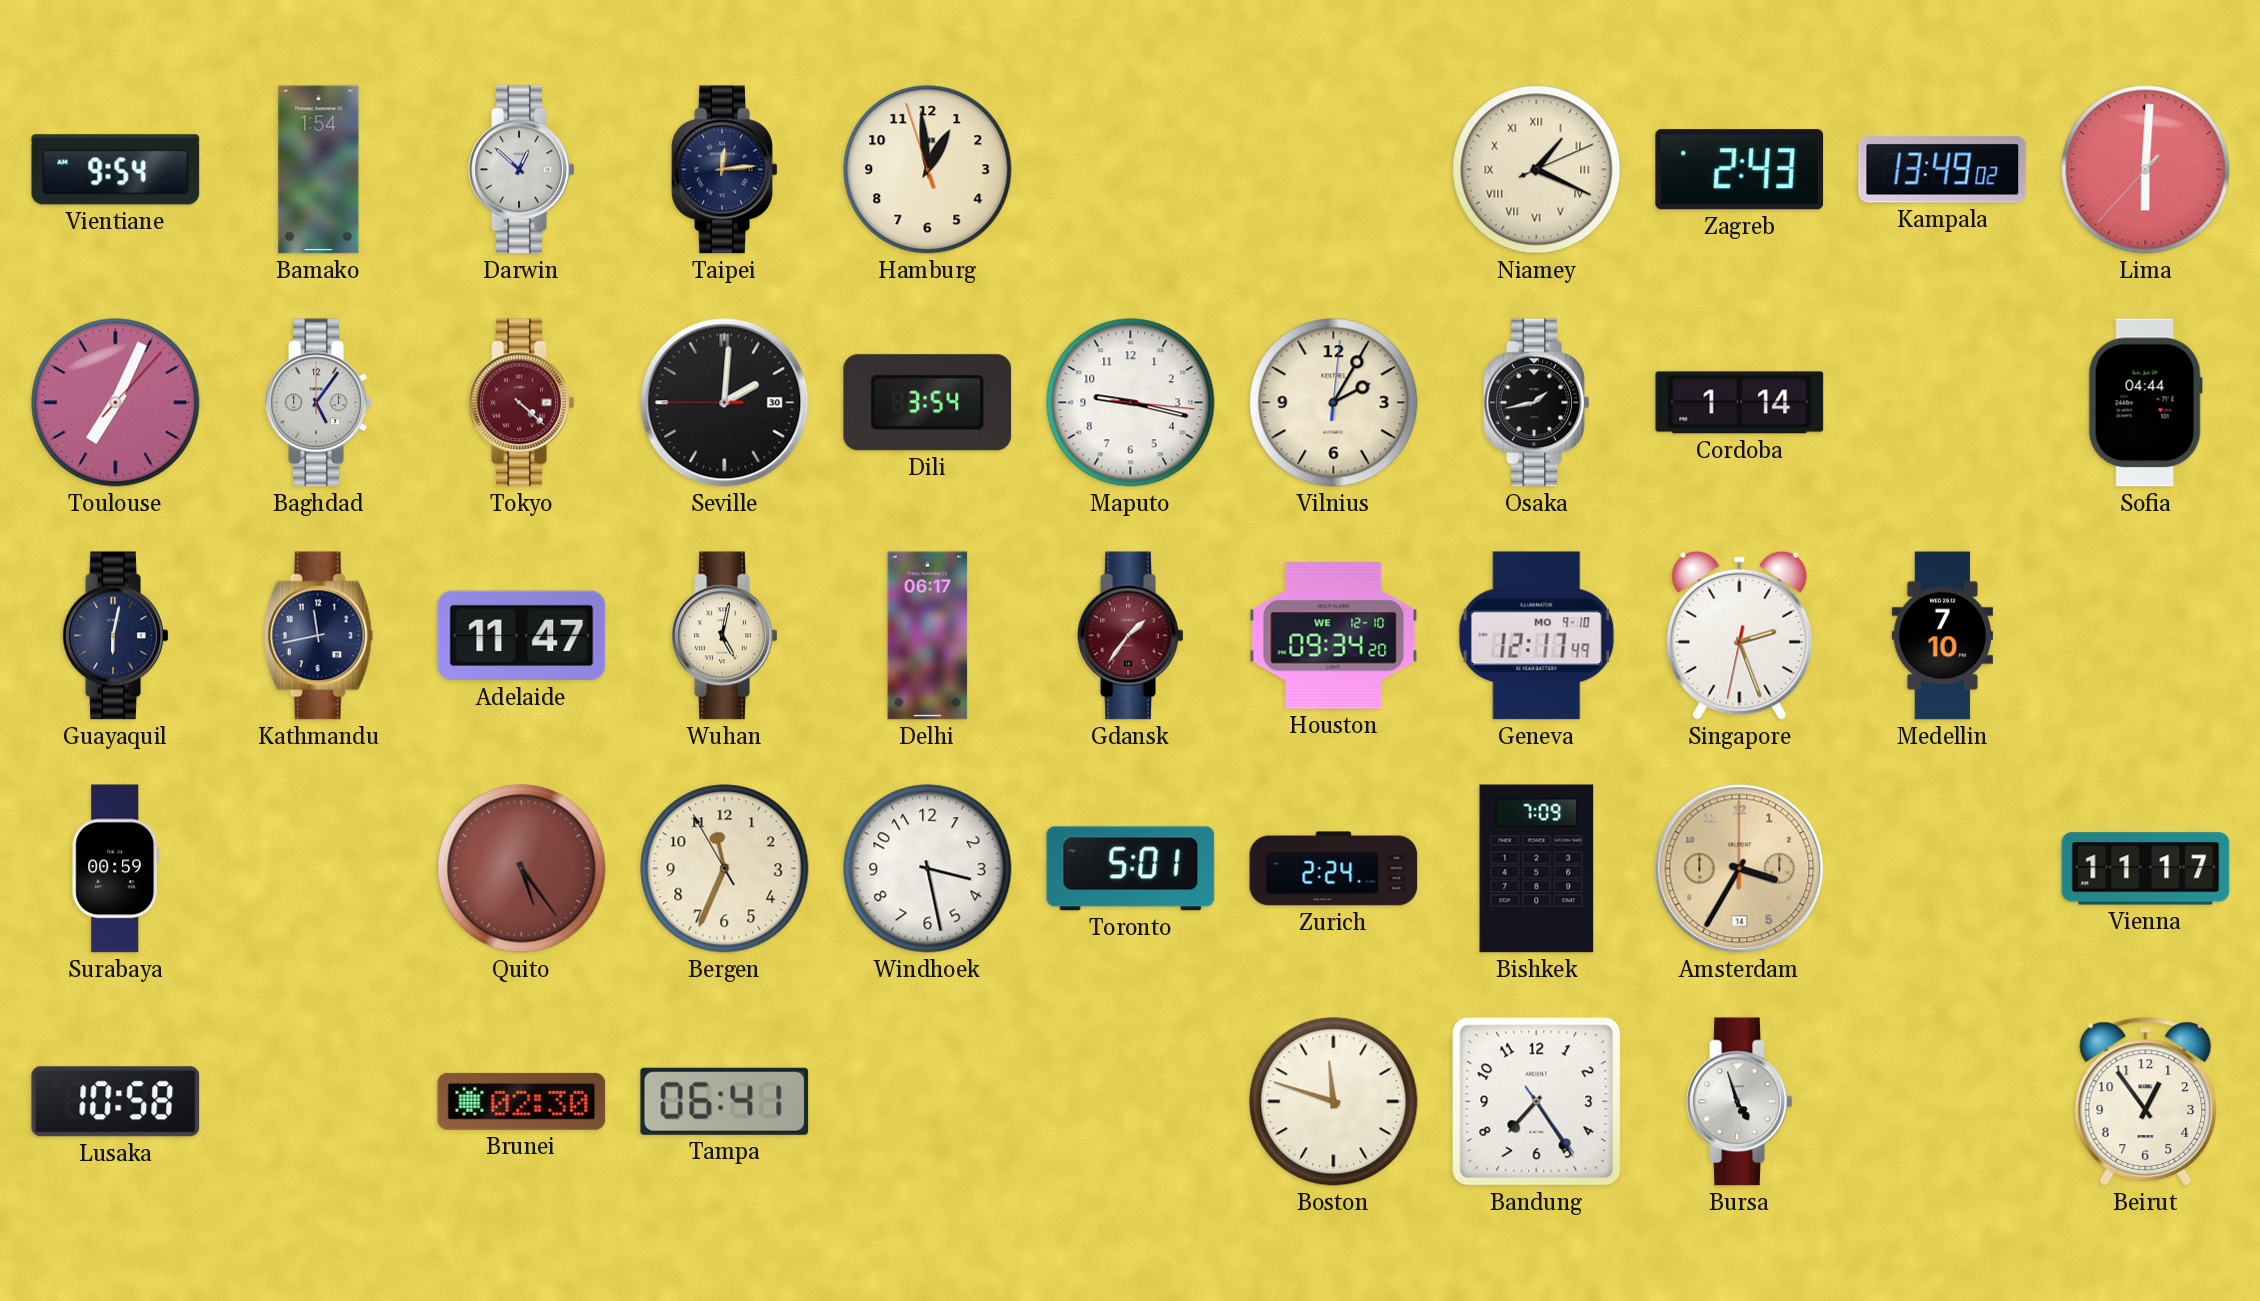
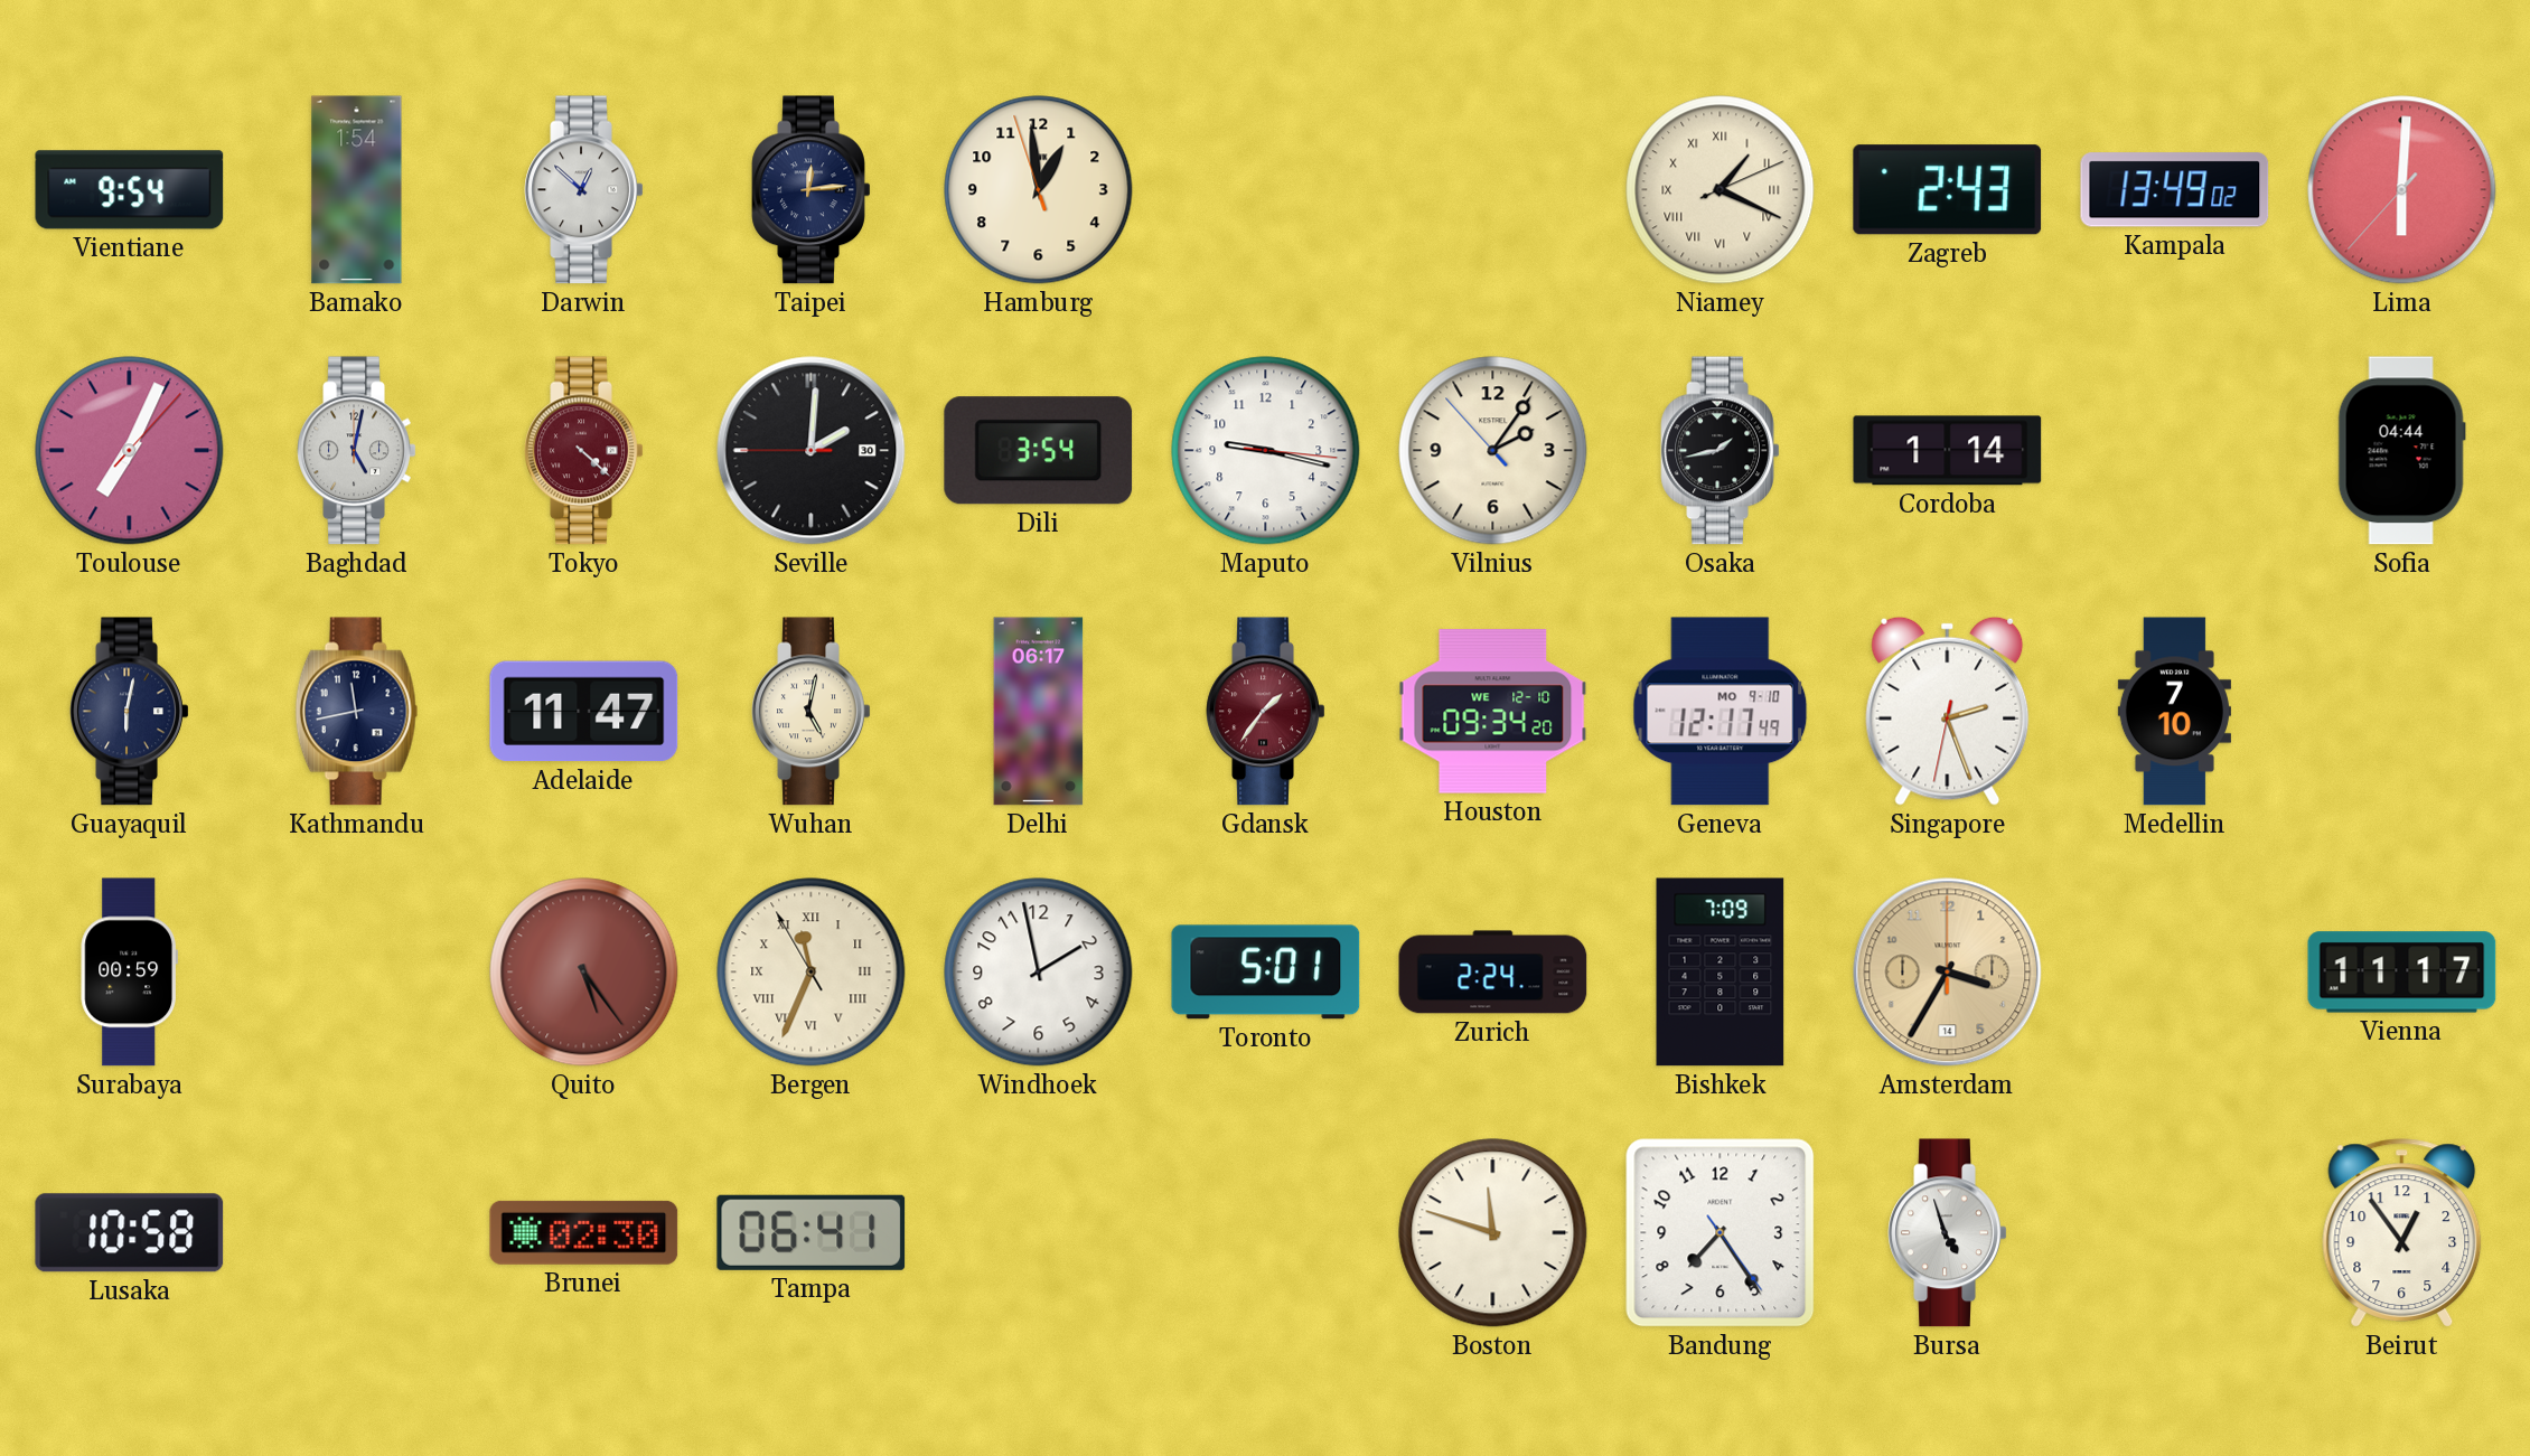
Baghdad: 5:06 -> 5:02
Vilnius: 2:05:01 -> 2:05:53
Bergen numerals: Arabic -> Roman
Windhoek: 3:28 -> 1:58
